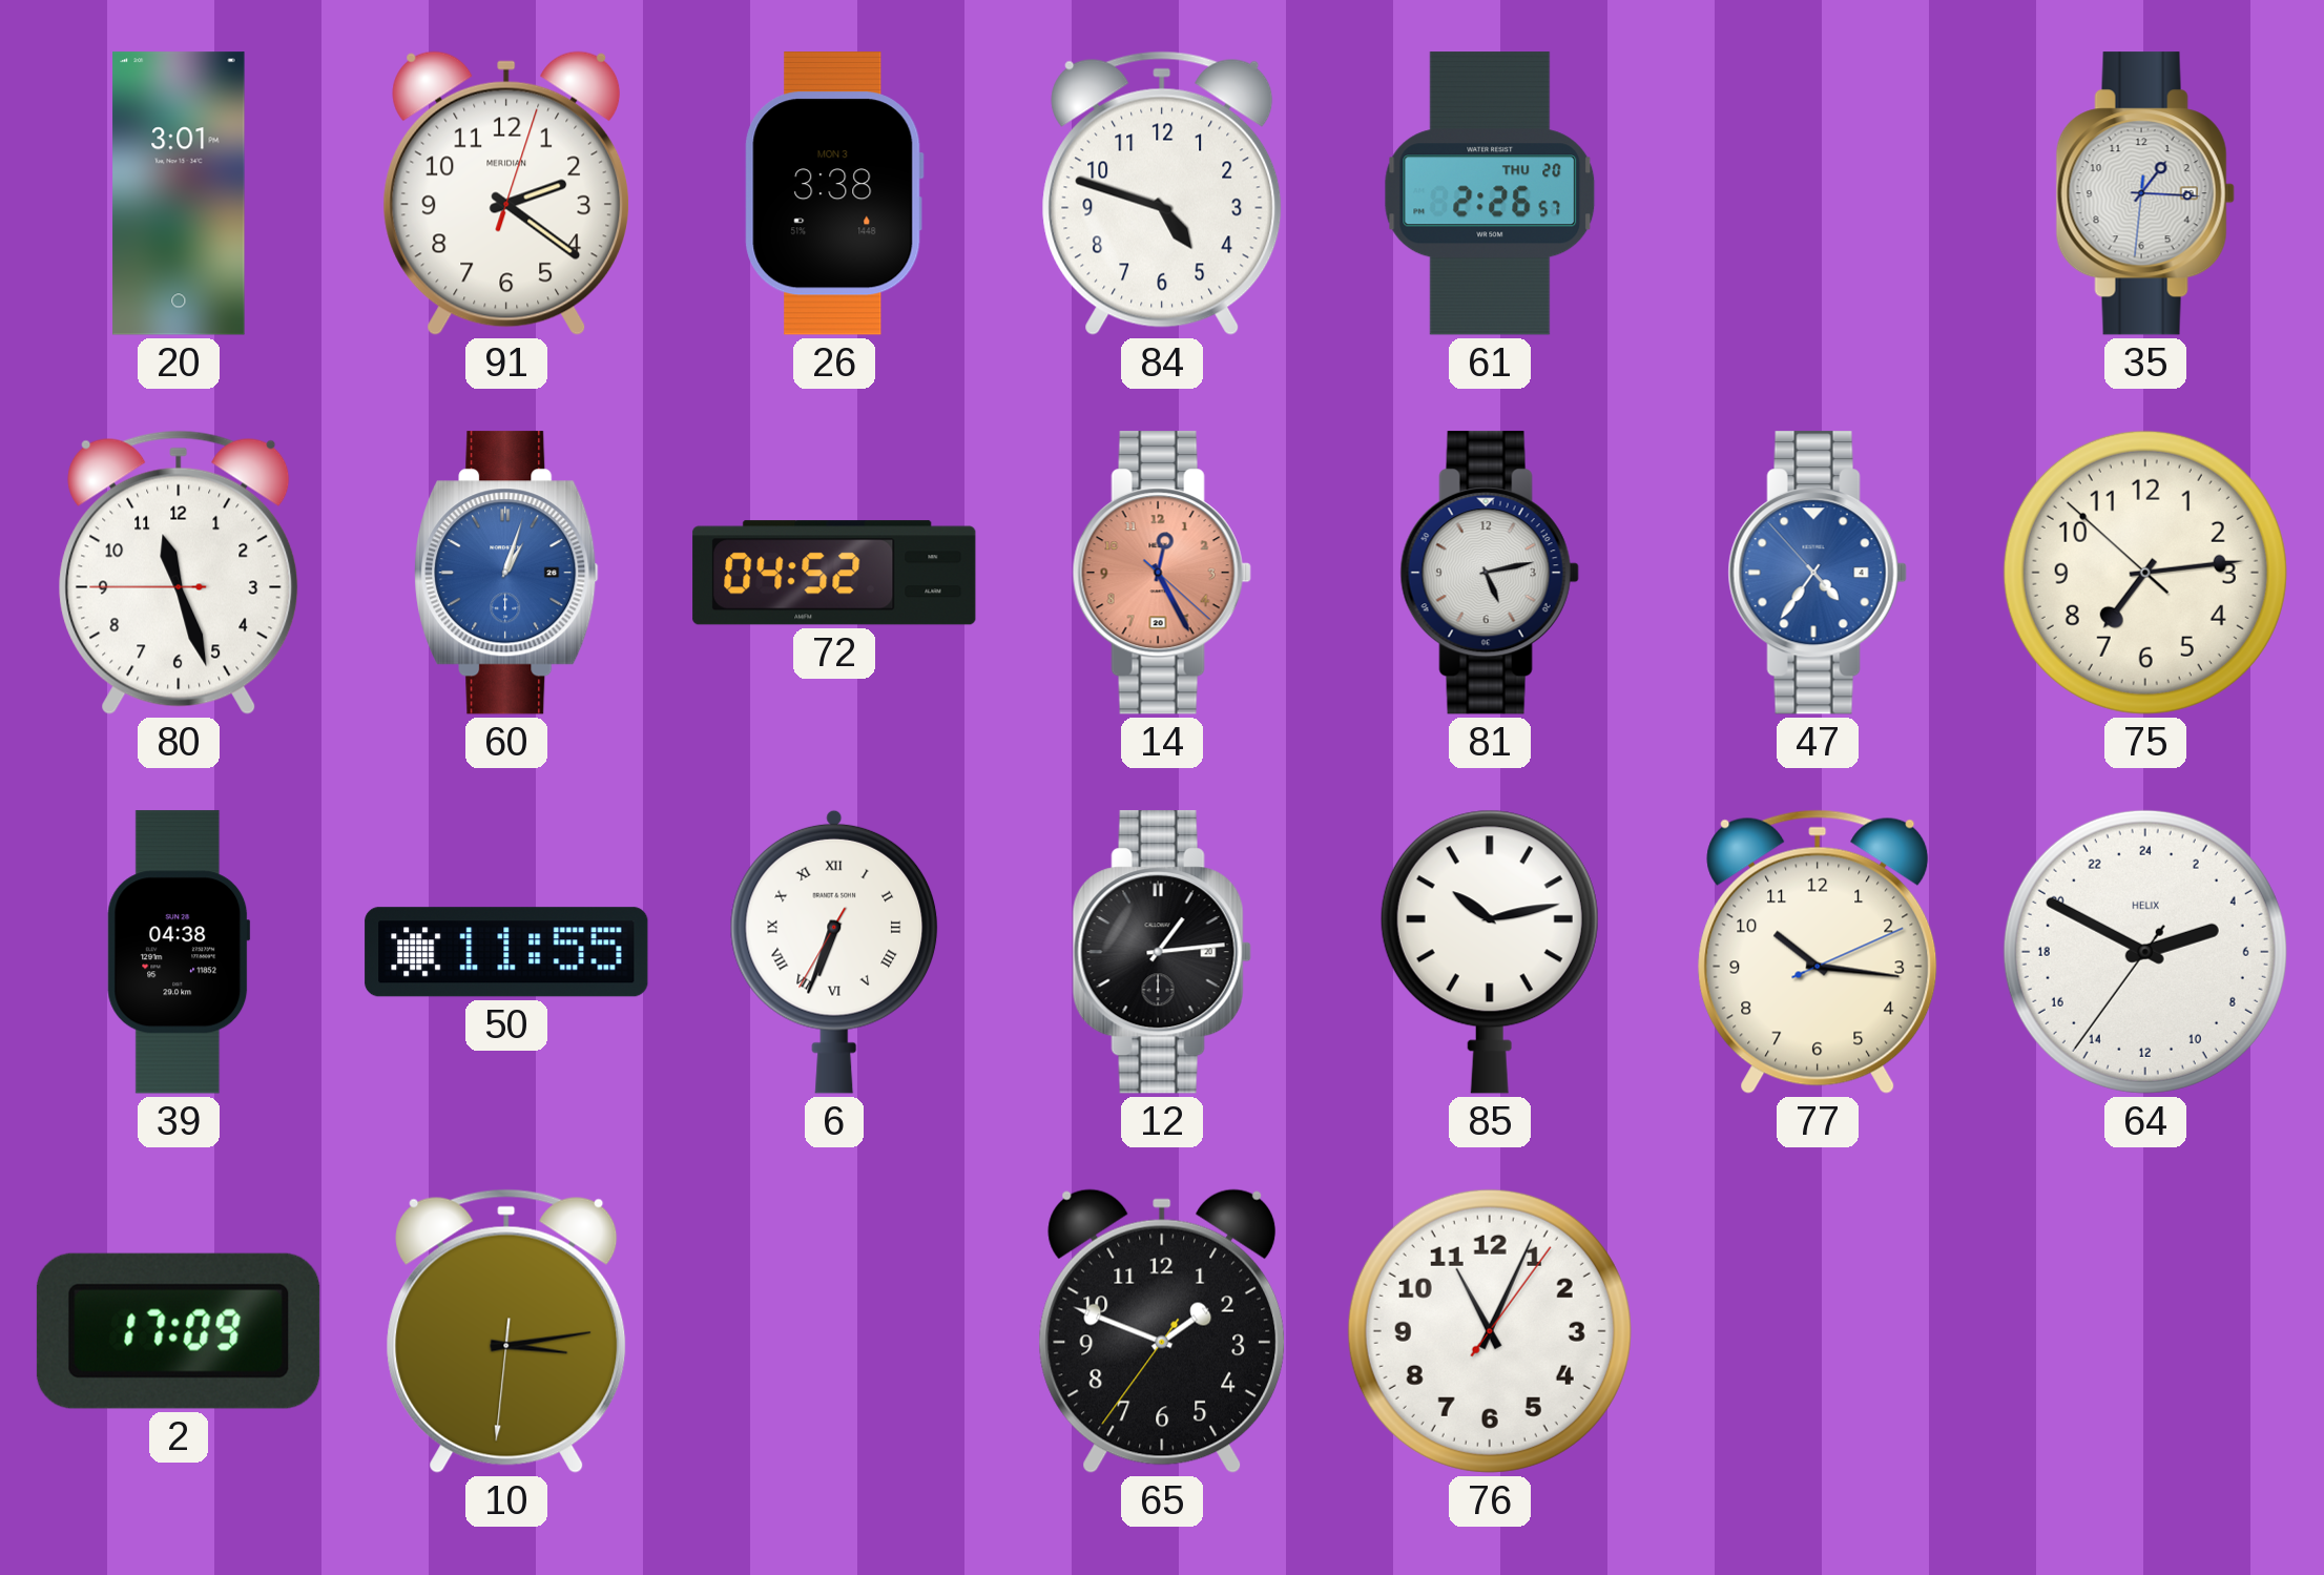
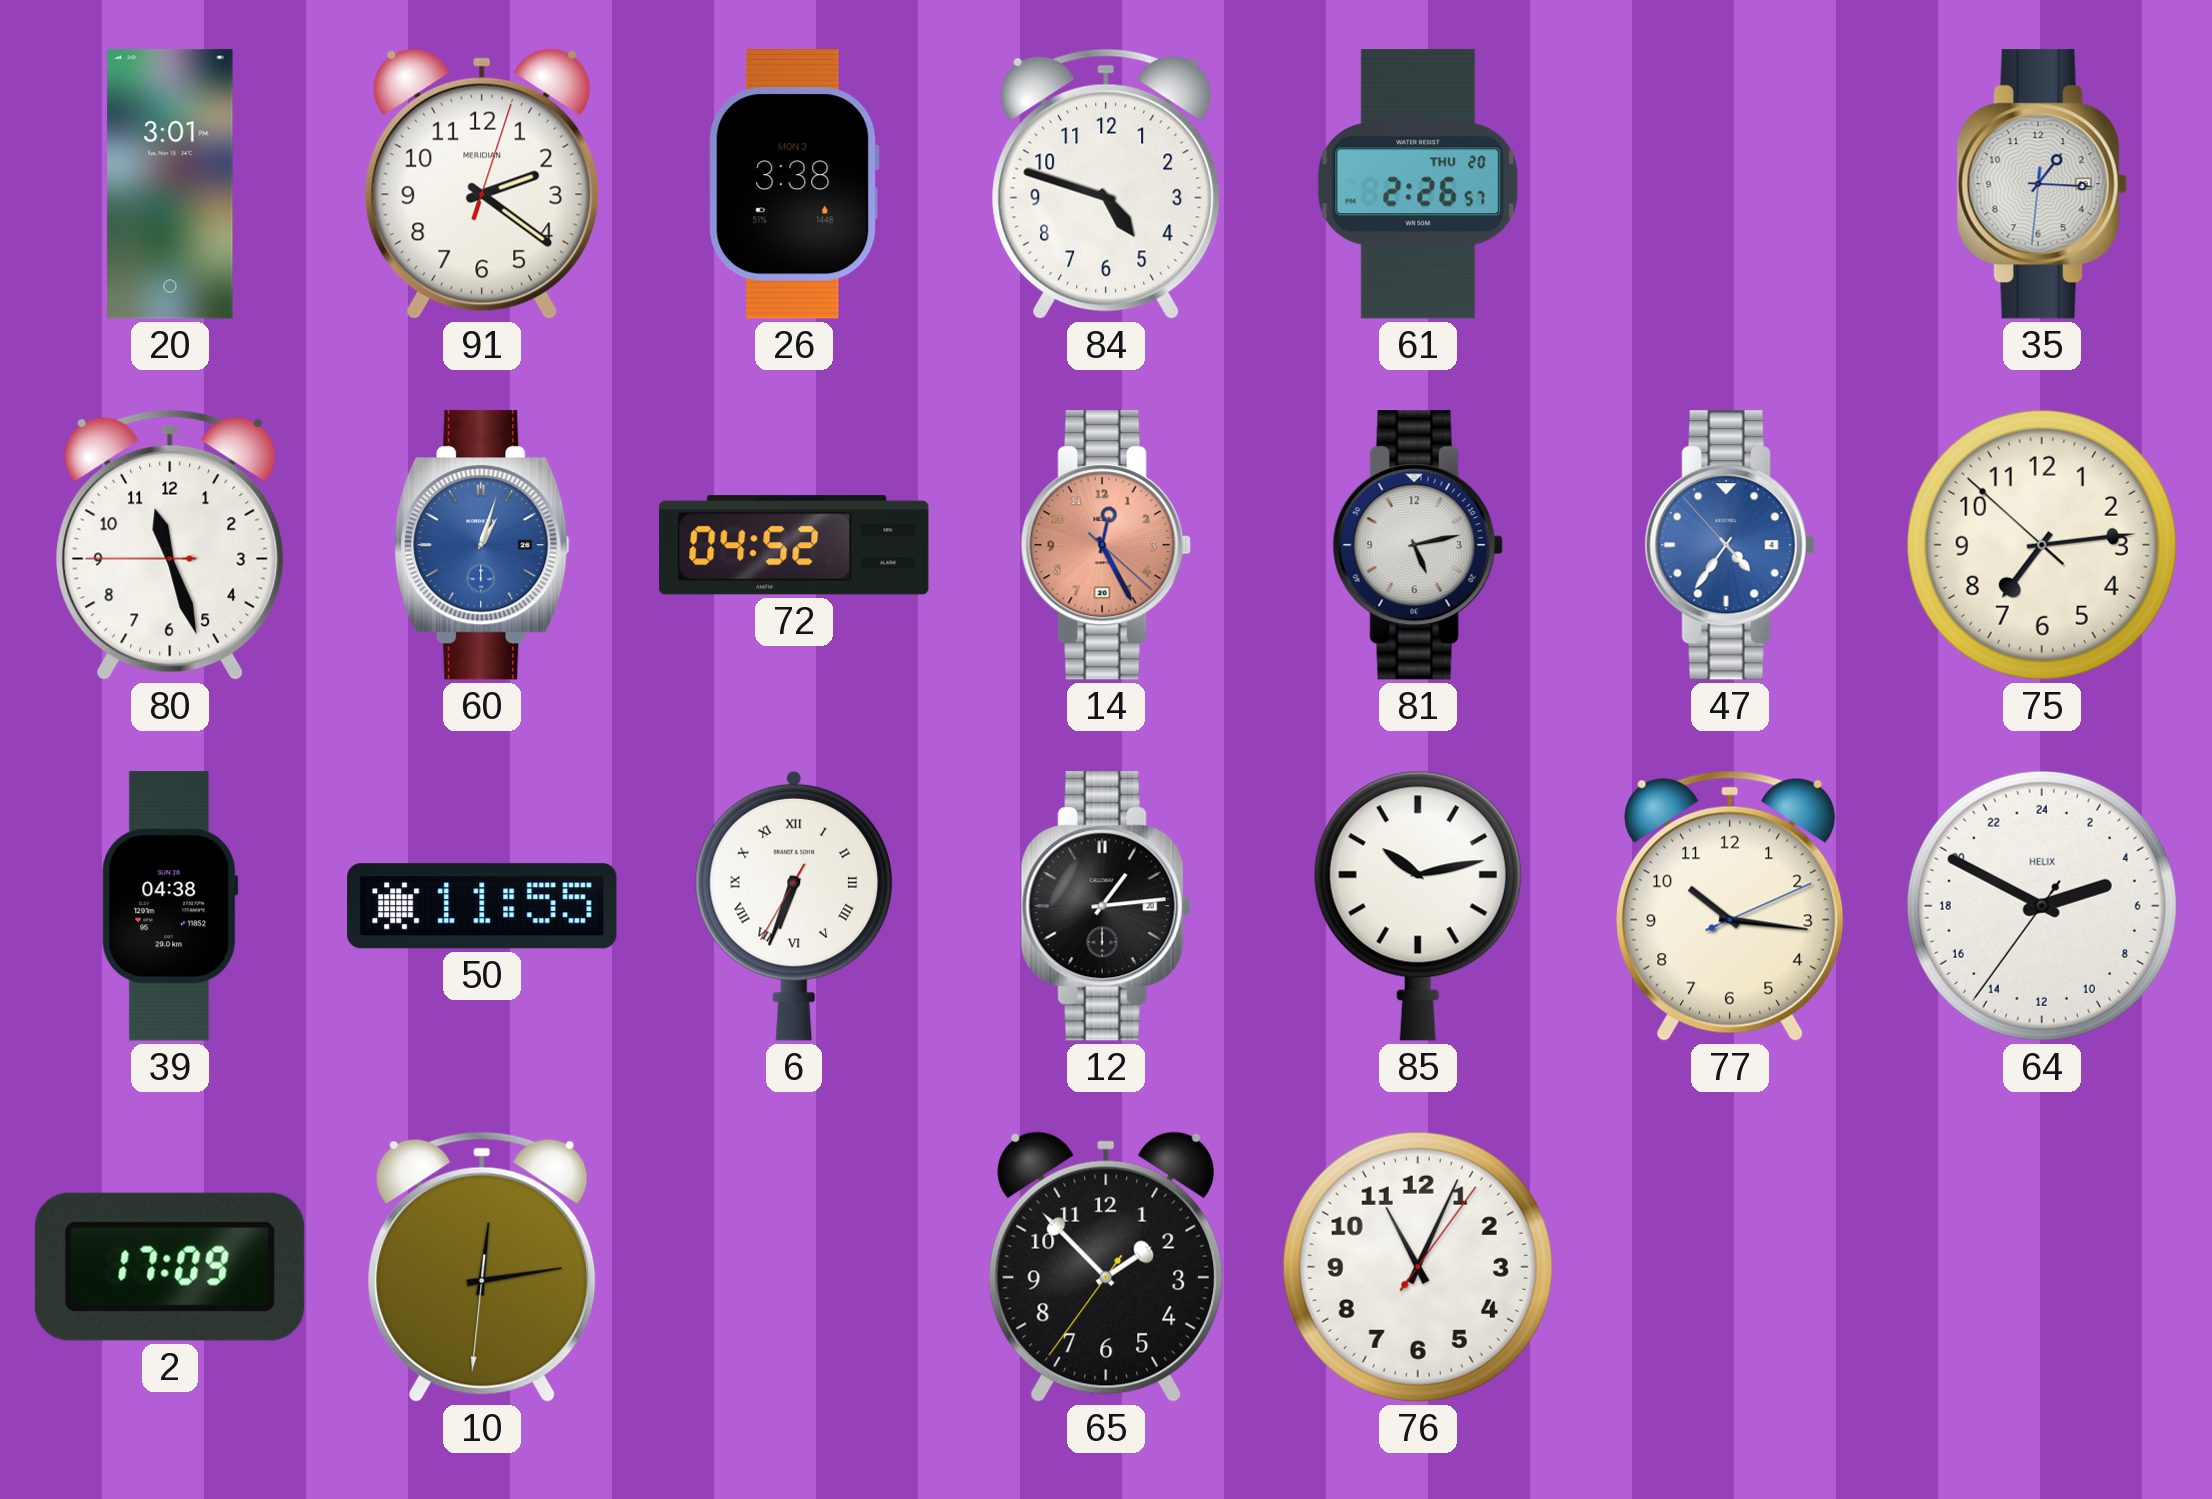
10: 3:13 -> 12:13
65: 1:48 -> 1:52
